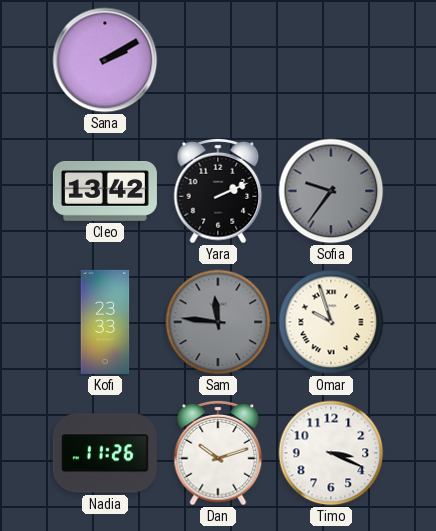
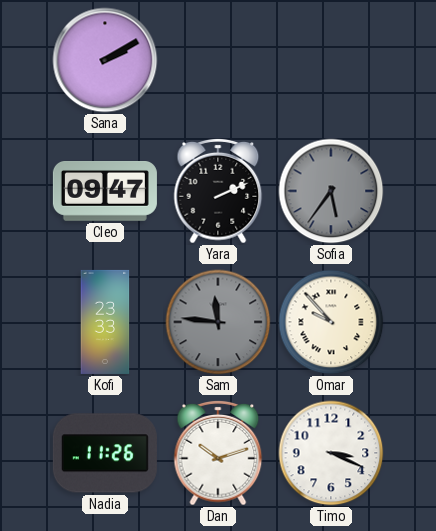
Cleo: 13:42 -> 09:47
Sofia: 9:36 -> 5:36
Omar: 9:57 -> 9:53
